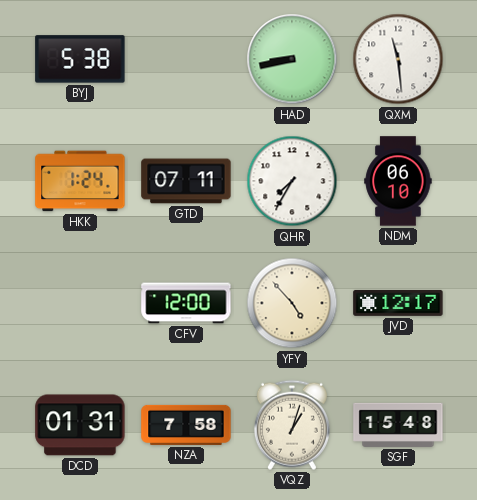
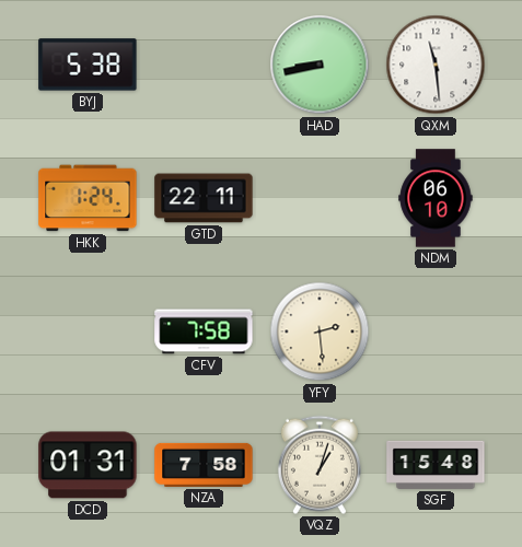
GTD: 07:11 -> 22:11
QHR: 7:35 -> none
CFV: 12:00 -> 7:58
YFY: 4:53 -> 2:29
JVD: 12:17 -> none
